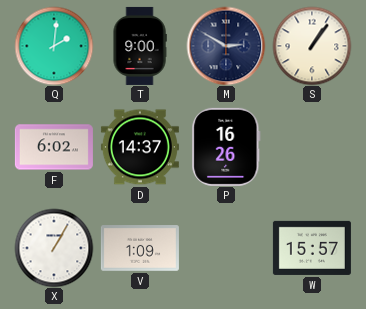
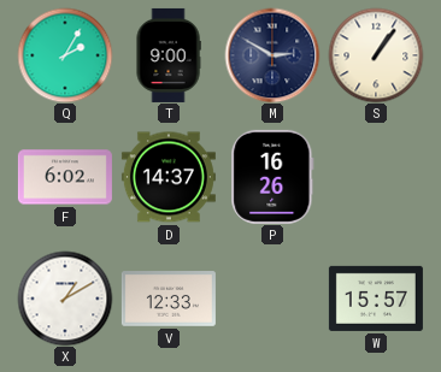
Q: 2:01 -> 2:05
X: 1:05 -> 1:10
V: 1:09 -> 12:33
